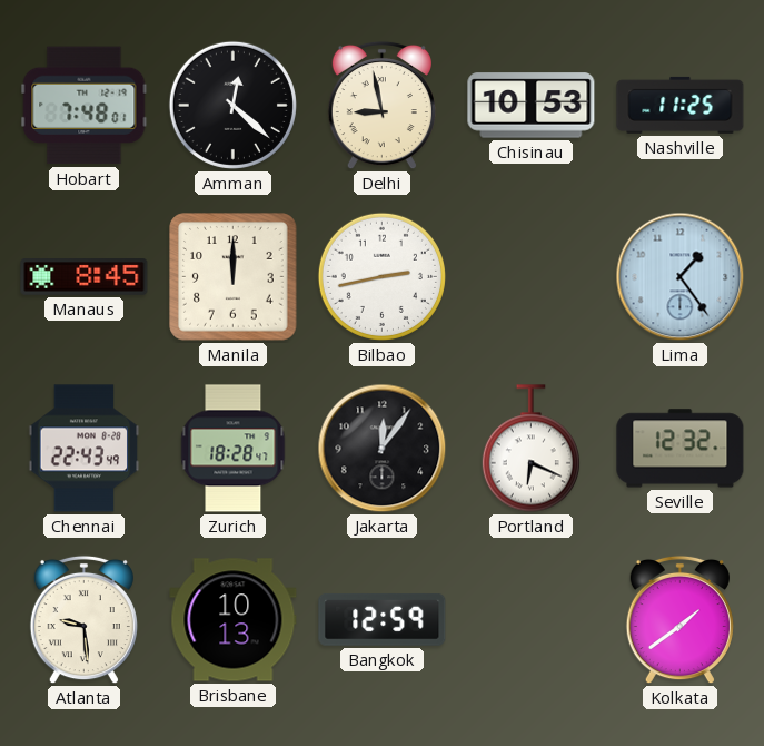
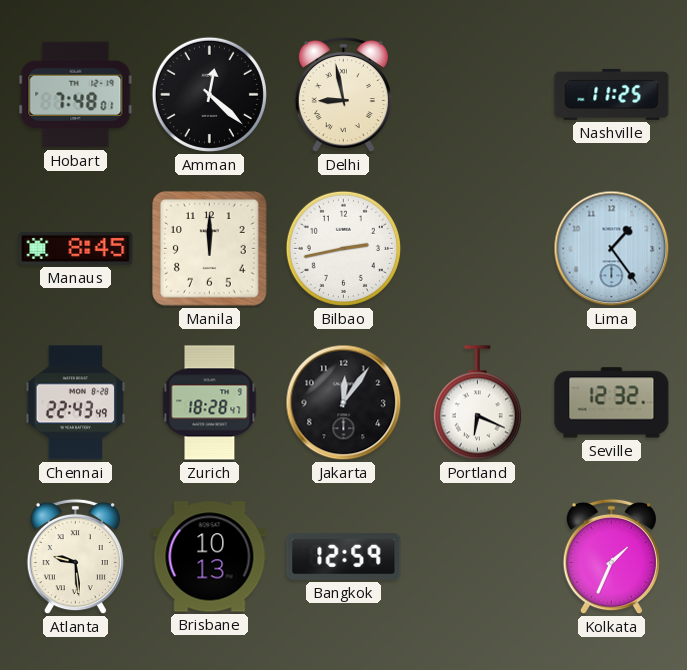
Chisinau: 10:53 -> none
Kolkata: 1:39 -> 1:34
